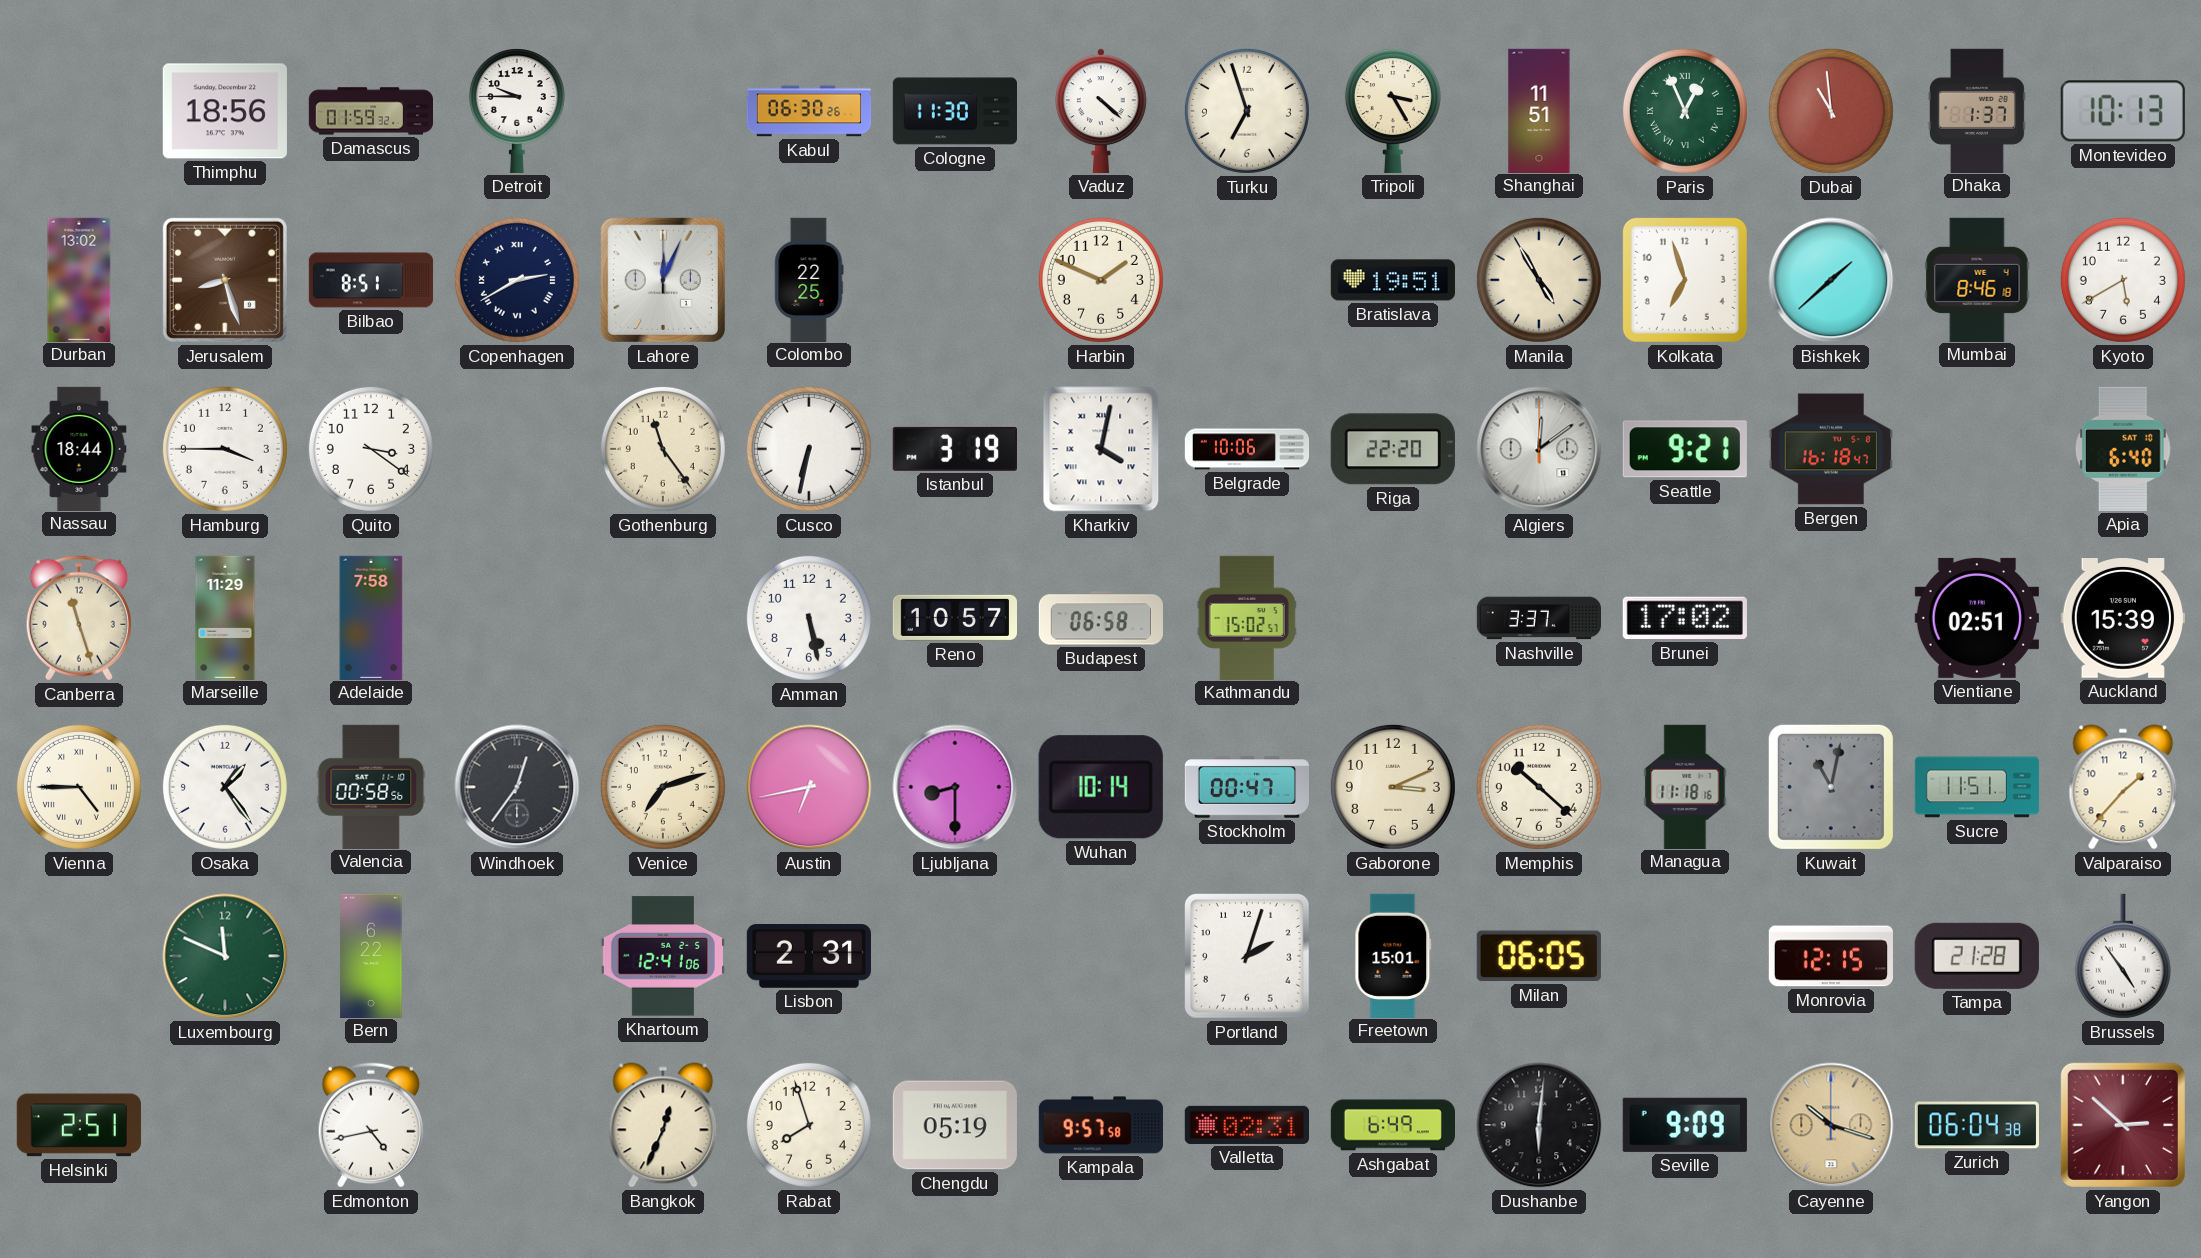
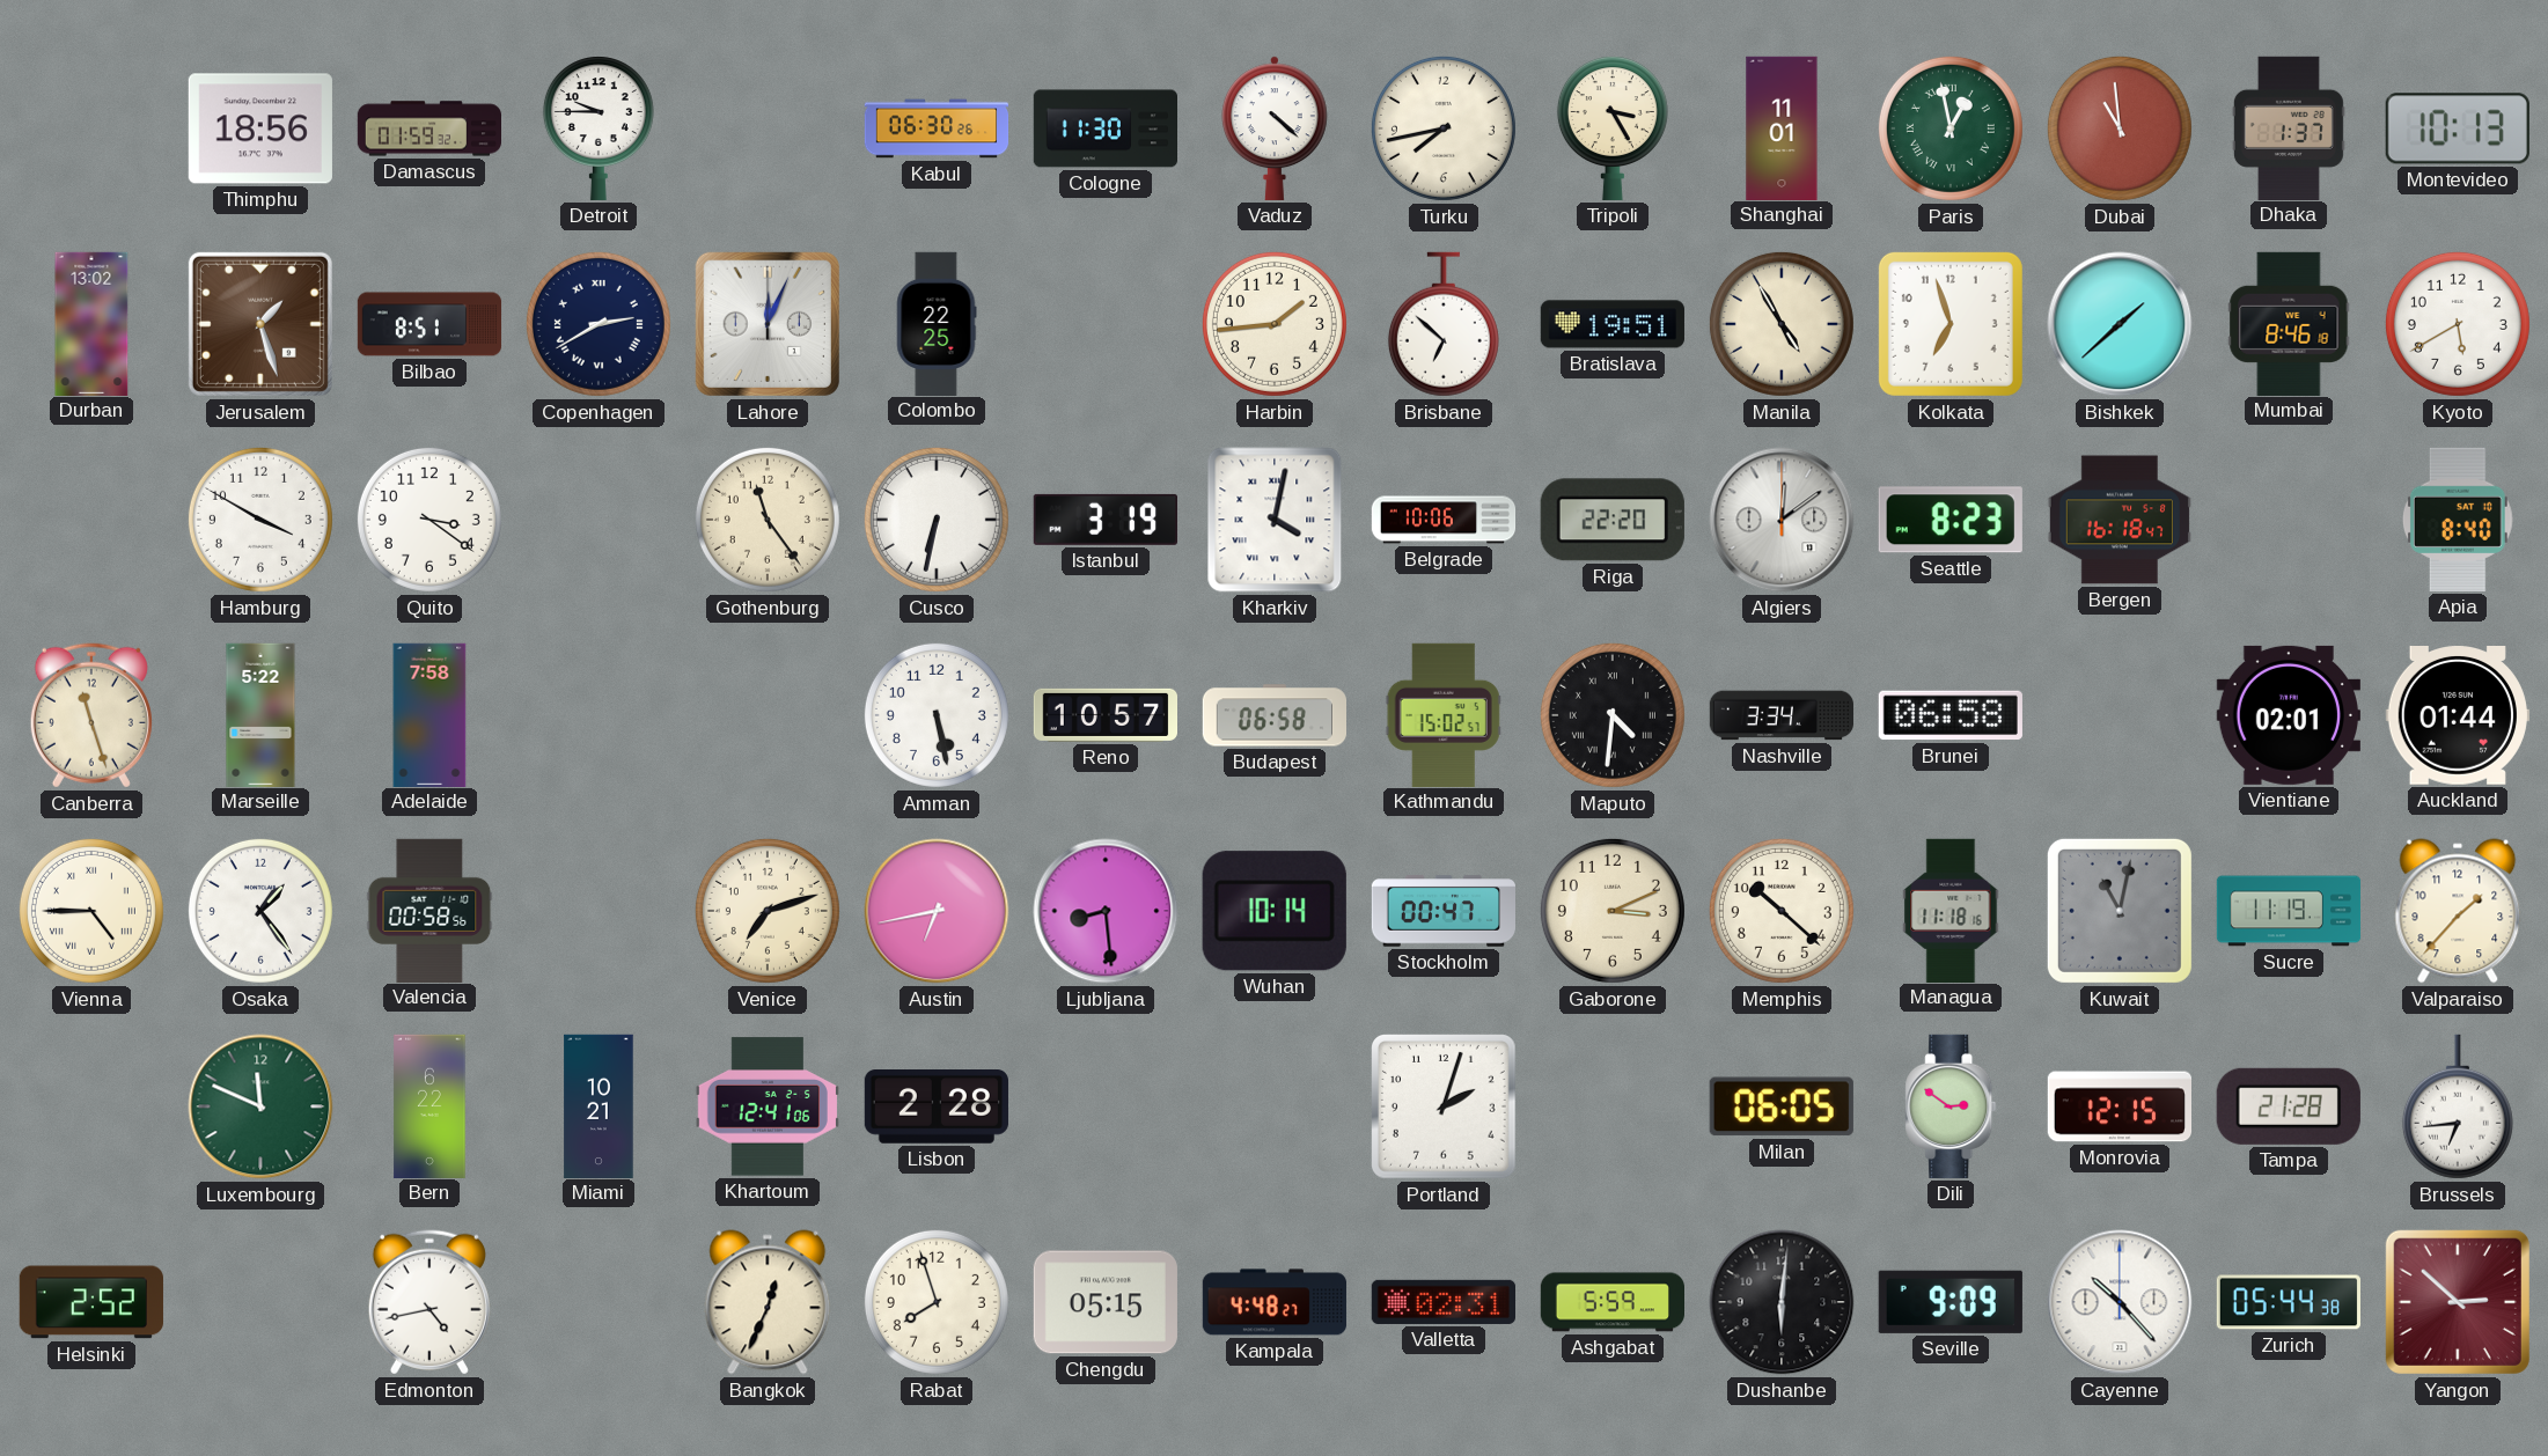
Turku: 6:57 -> 7:43
Shanghai: 11:51 -> 11:01
Paris: 12:56 -> 12:58
Jerusalem: 8:27 -> 1:27
Harbin: 1:49 -> 1:44
Brisbane: none -> 6:52
Nassau: 18:44 -> none
Hamburg: 3:45 -> 3:50
Seattle: 9:21 -> 8:23
Apia: 6:40 -> 8:40
Marseille: 11:29 -> 5:22
Maputo: none -> 4:31
Nashville: 3:37 -> 3:34
Brunei: 17:02 -> 06:58
Vientiane: 02:51 -> 02:01
Auckland: 15:39 -> 01:44
Windhoek: 12:36 -> none
Ljubljana: 8:30 -> 8:29
Sucre: 11:51 -> 11:19
Miami: none -> 10:21
Lisbon: 2:31 -> 2:28
Freetown: 15:01 -> none
Dili: none -> 2:51
Brussels: 4:54 -> 6:44
Helsinki: 2:51 -> 2:52
Chengdu: 05:19 -> 05:15
Kampala: 9:57 -> 4:48
Ashgabat: 6:49 -> 5:59
Cayenne: 10:18 -> 10:23
Cayenne dial: champagne -> white
Zurich: 06:04 -> 05:44
